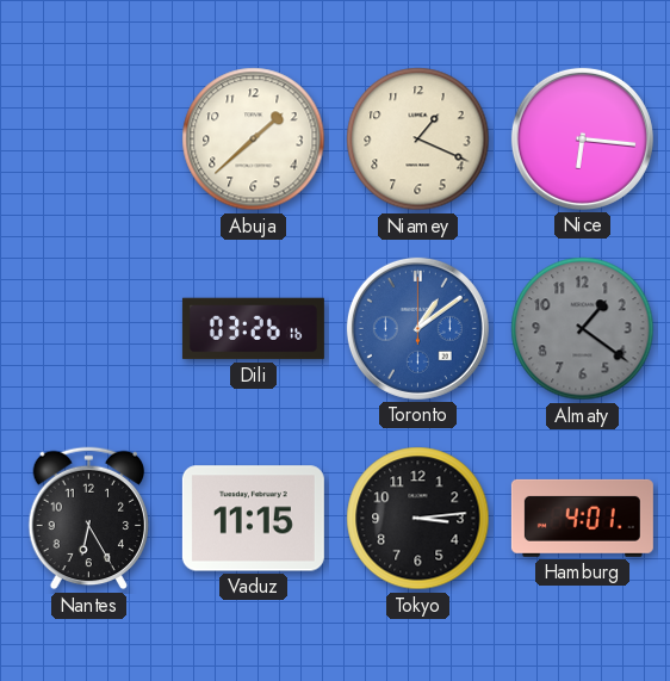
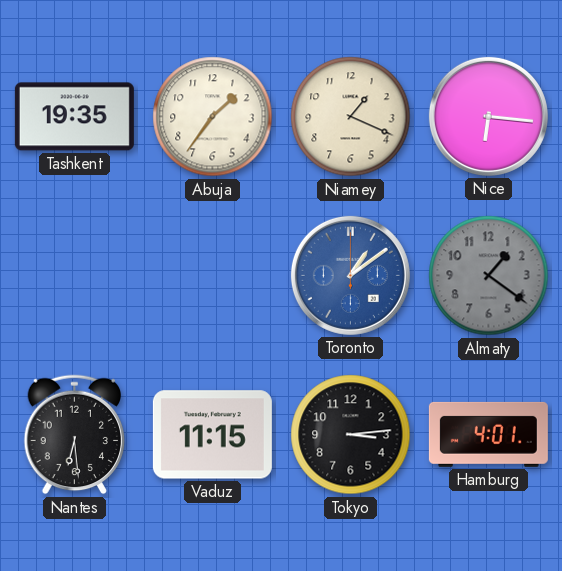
Tashkent: none -> 19:35
Abuja: 1:38 -> 1:36
Dili: 03:26 -> none
Nantes: 6:25 -> 6:29
